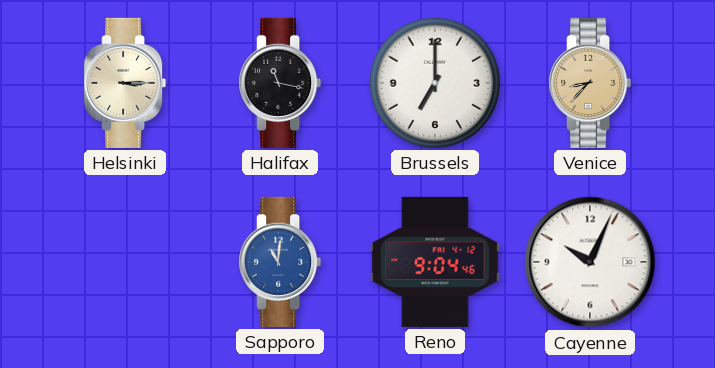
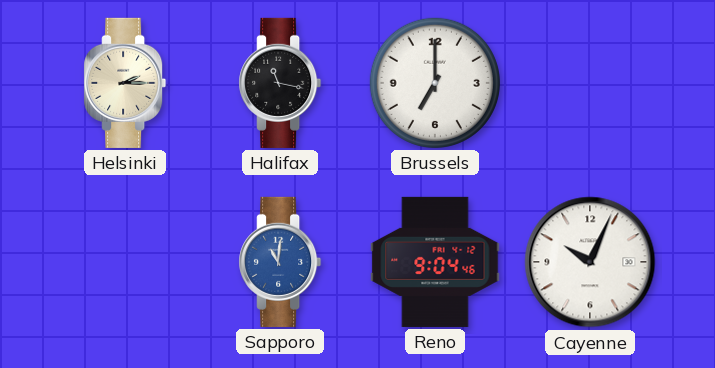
Helsinki: 3:15 -> 2:15
Venice: 8:37 -> none
